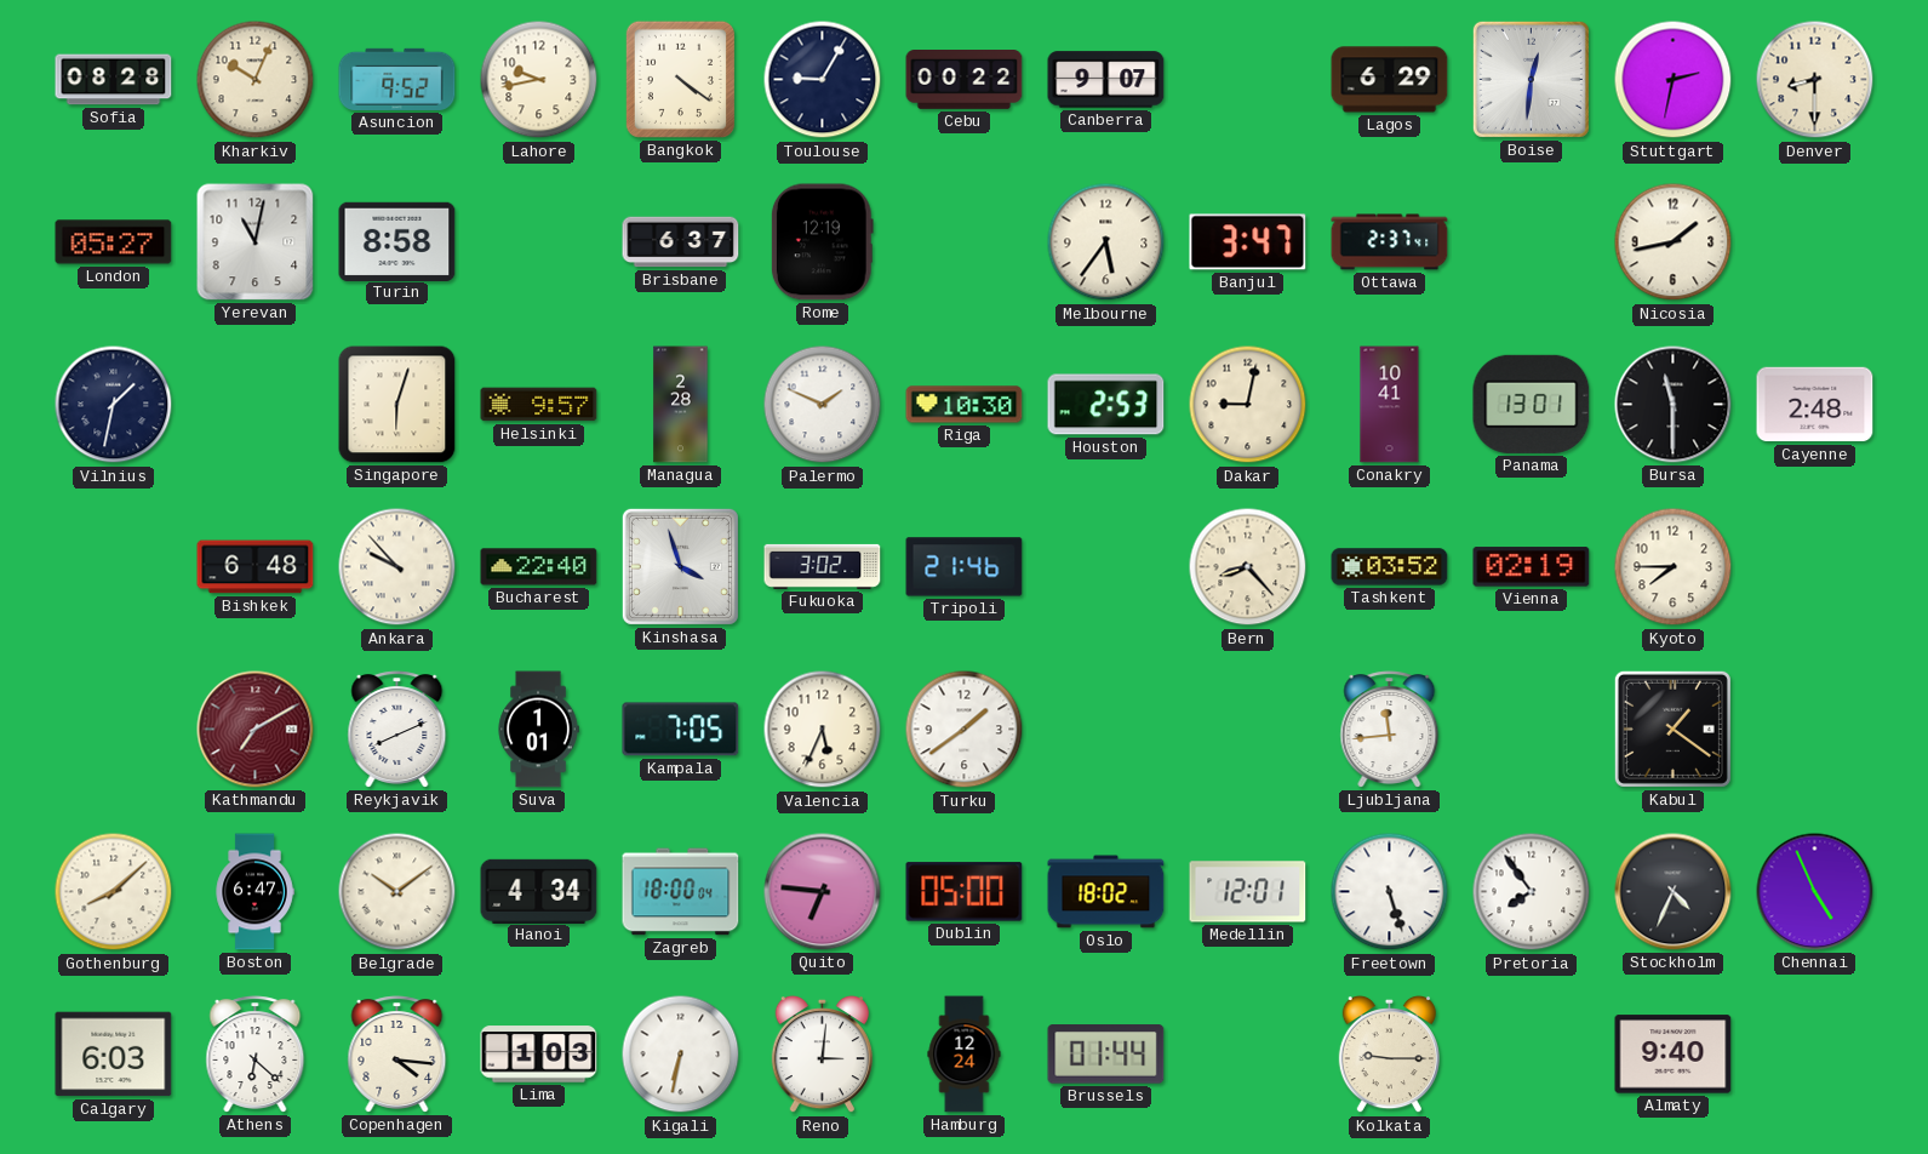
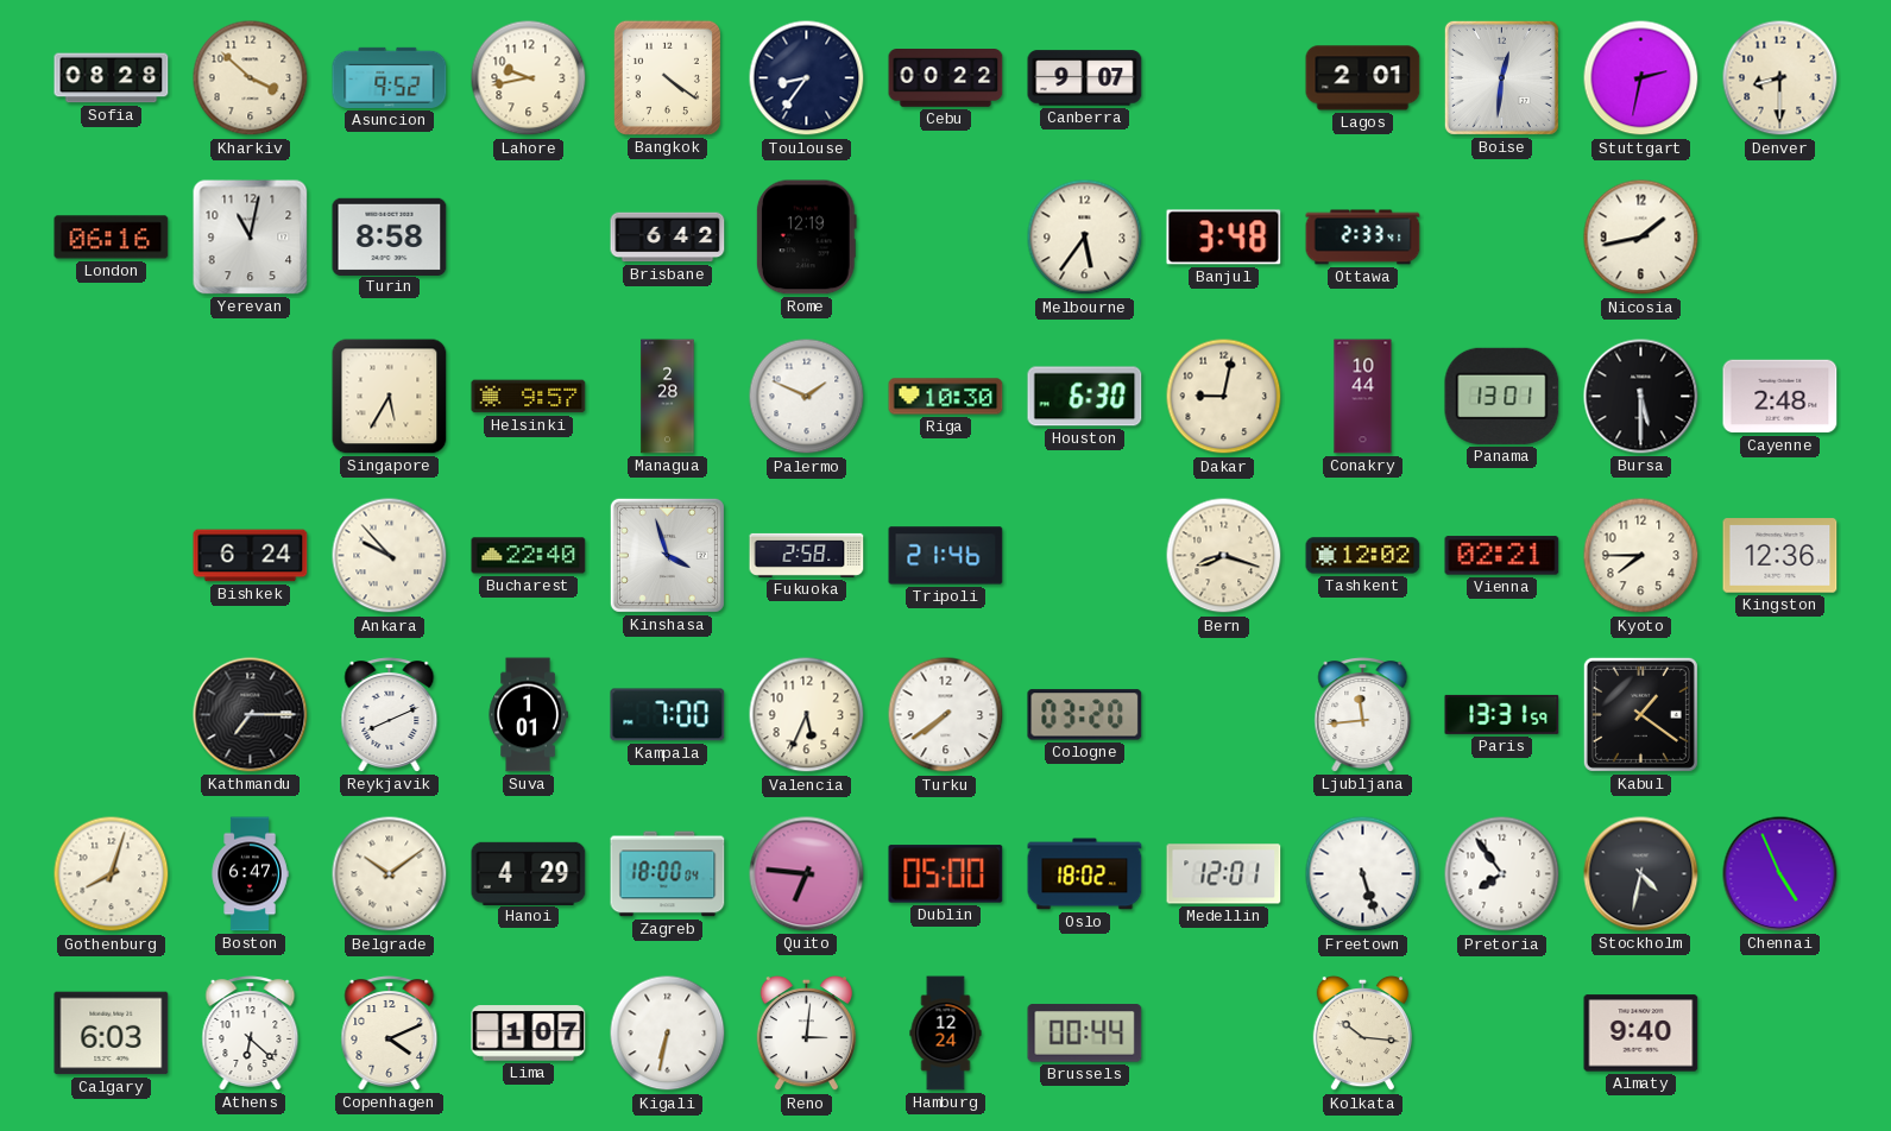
Kharkiv: 10:04 -> 3:52
Toulouse: 9:05 -> 8:36
Lagos: 6:29 -> 2:01
London: 05:27 -> 06:16
Brisbane: 6:37 -> 6:42
Banjul: 3:47 -> 3:48
Ottawa: 2:37 -> 2:33
Vilnius: 1:32 -> none
Singapore: 6:03 -> 5:35
Houston: 2:53 -> 6:30
Conakry: 10:41 -> 10:44
Bursa: 11:30 -> 5:30
Bishkek: 6:48 -> 6:24
Fukuoka: 3:02 -> 2:58
Bern: 8:23 -> 8:18
Tashkent: 03:52 -> 12:02
Vienna: 02:19 -> 02:21
Kingston: none -> 12:36
Kathmandu: 7:10 -> 7:15
Kathmandu dial: burgundy -> black
Kampala: 7:05 -> 7:00
Turku: 1:39 -> 7:39
Cologne: none -> 03:20
Paris: none -> 13:31
Gothenburg: 8:08 -> 8:03
Hanoi: 4:34 -> 4:29
Stockholm: 4:34 -> 4:32
Copenhagen: 4:16 -> 4:11
Lima: 1:03 -> 1:07
Brussels: 01:44 -> 00:44
Kolkata: 9:15 -> 10:16
